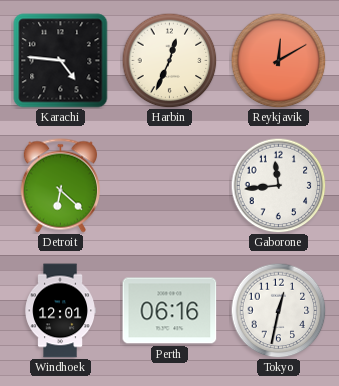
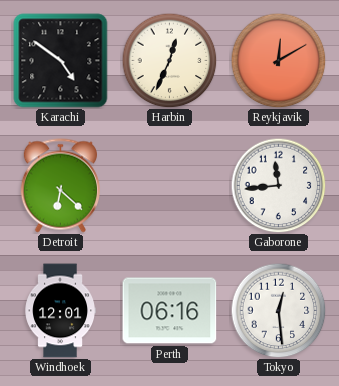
Karachi: 4:46 -> 4:51
Tokyo: 12:32 -> 12:29
